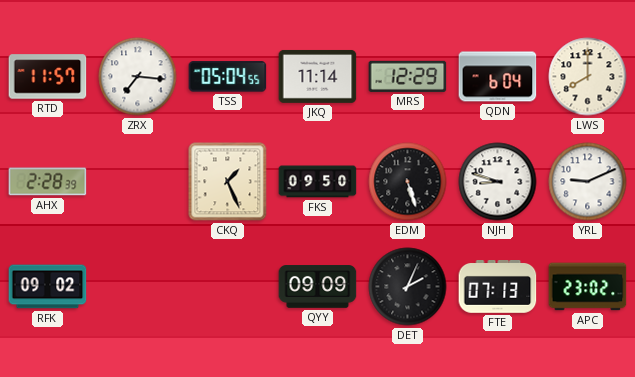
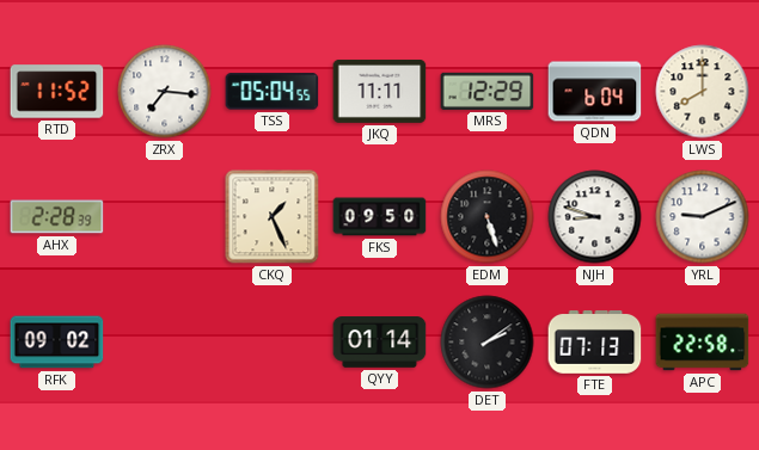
RTD: 11:57 -> 11:52
JKQ: 11:14 -> 11:11
QYY: 09:09 -> 01:14
DET: 2:04 -> 2:09
APC: 23:02 -> 22:58
